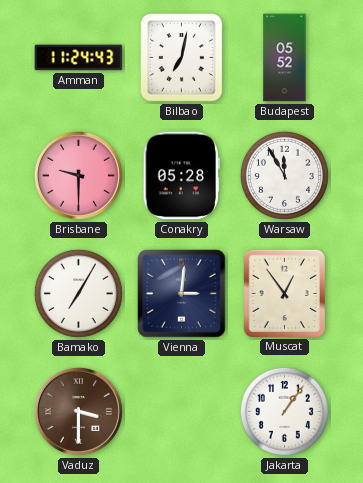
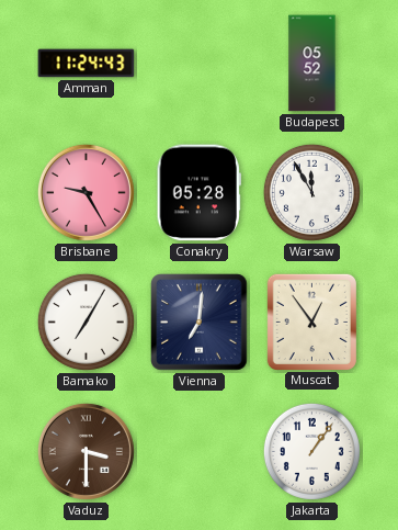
Bilbao: 7:02 -> none
Brisbane: 9:30 -> 9:25
Vienna: 3:01 -> 7:01
